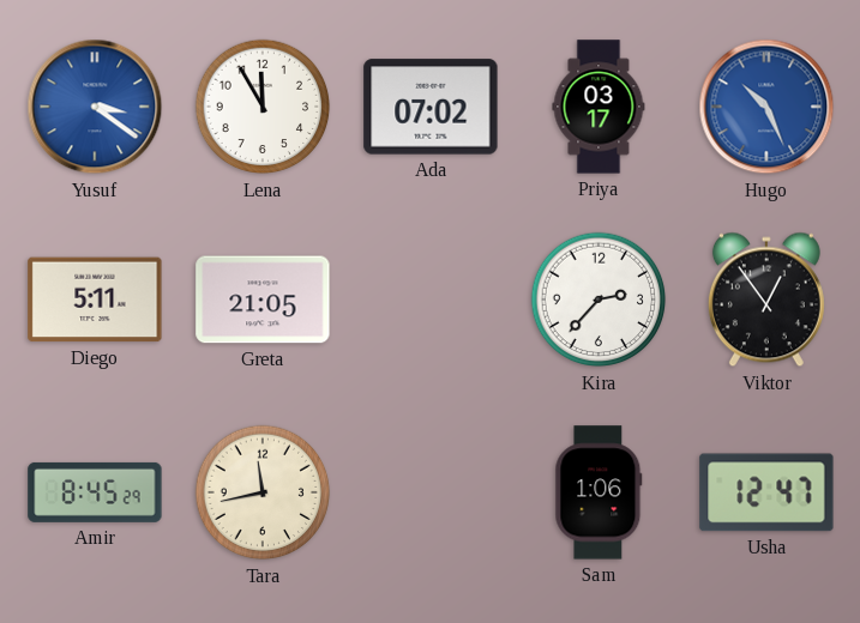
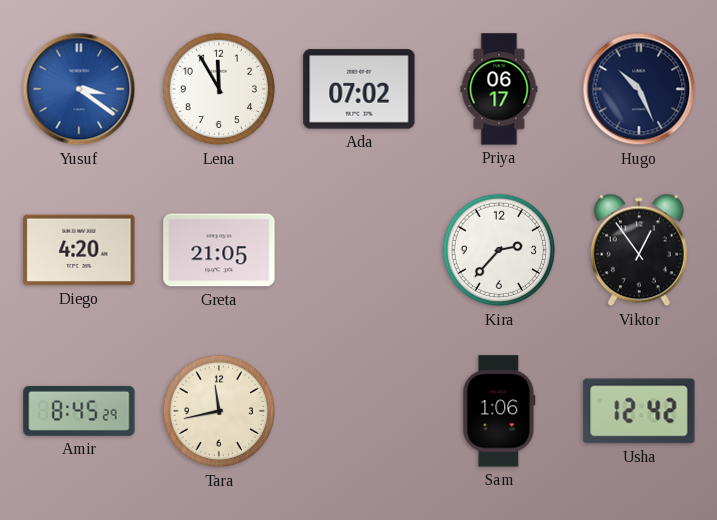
Priya: 03:17 -> 06:17
Hugo dial: blue -> navy
Diego: 5:11 -> 4:20
Usha: 12:47 -> 12:42
